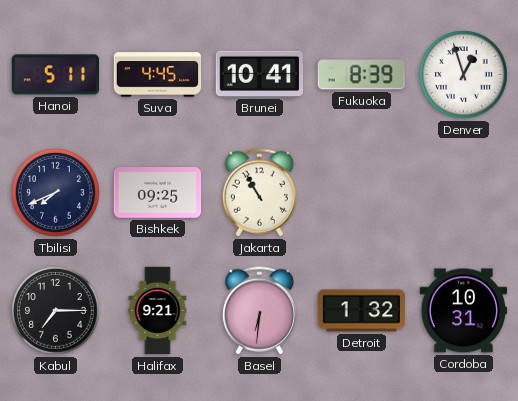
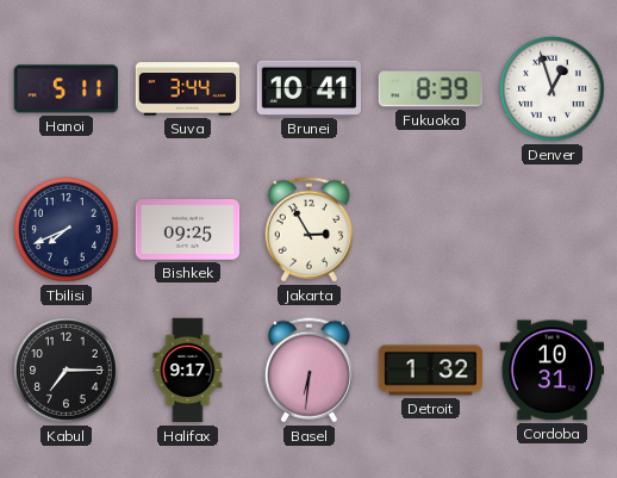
Suva: 4:45 -> 3:44
Jakarta: 10:55 -> 2:55
Halifax: 9:21 -> 9:17
